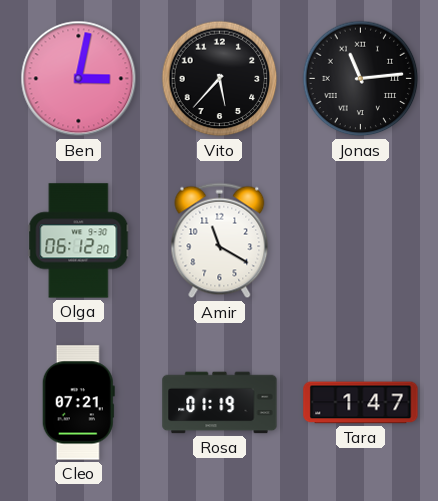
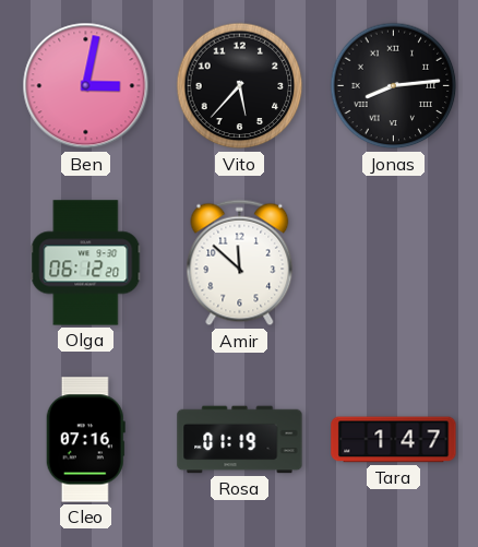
Jonas: 11:14 -> 8:14
Amir: 11:20 -> 11:52
Cleo: 07:21 -> 07:16
